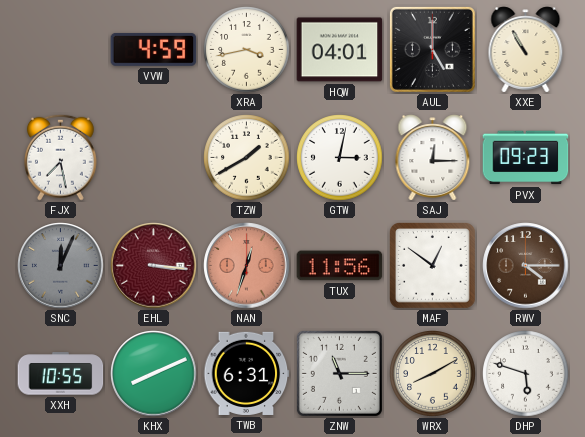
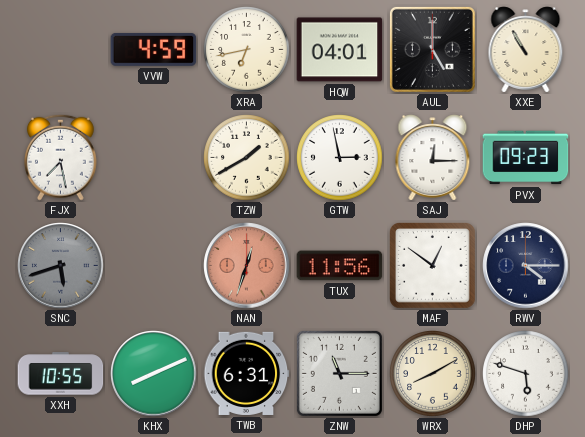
XRA: 3:43 -> 6:43
GTW: 3:02 -> 2:58
SNC: 12:04 -> 5:42
EHL: 3:16 -> none
RWV dial: brown -> navy
